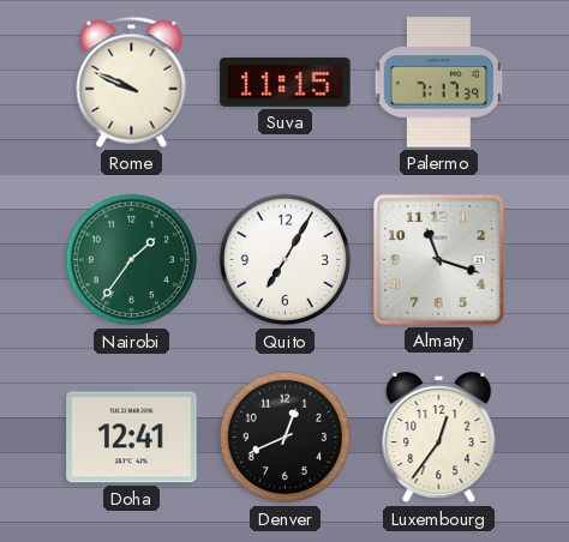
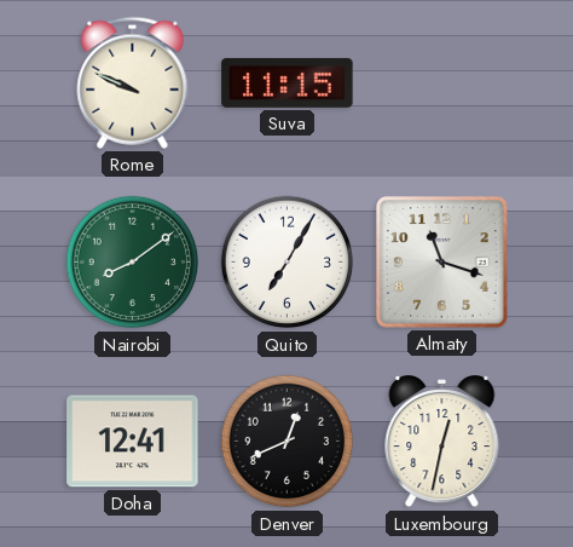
Palermo: 7:17 -> none
Nairobi: 1:36 -> 8:09
Luxembourg: 12:36 -> 12:32
